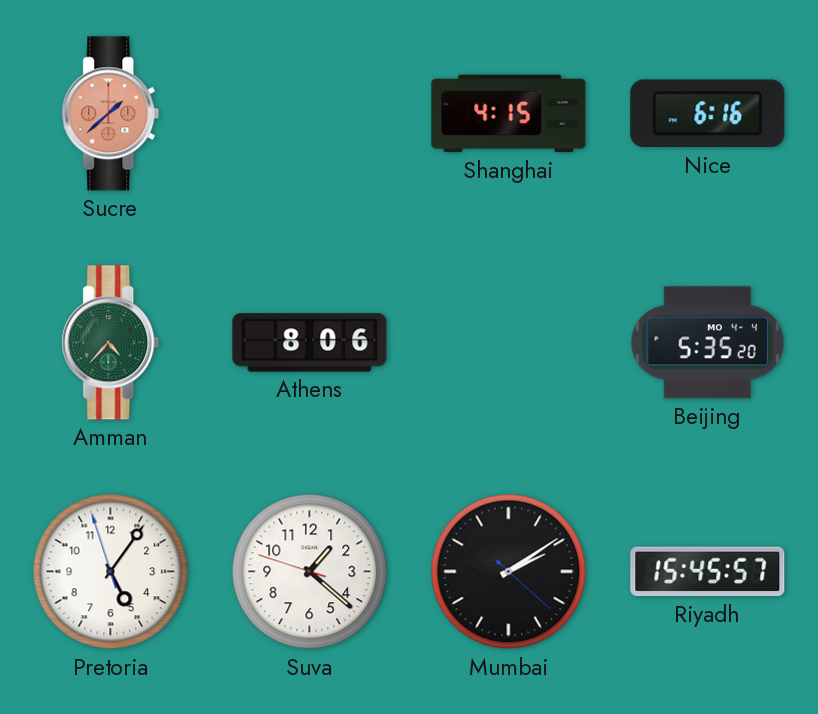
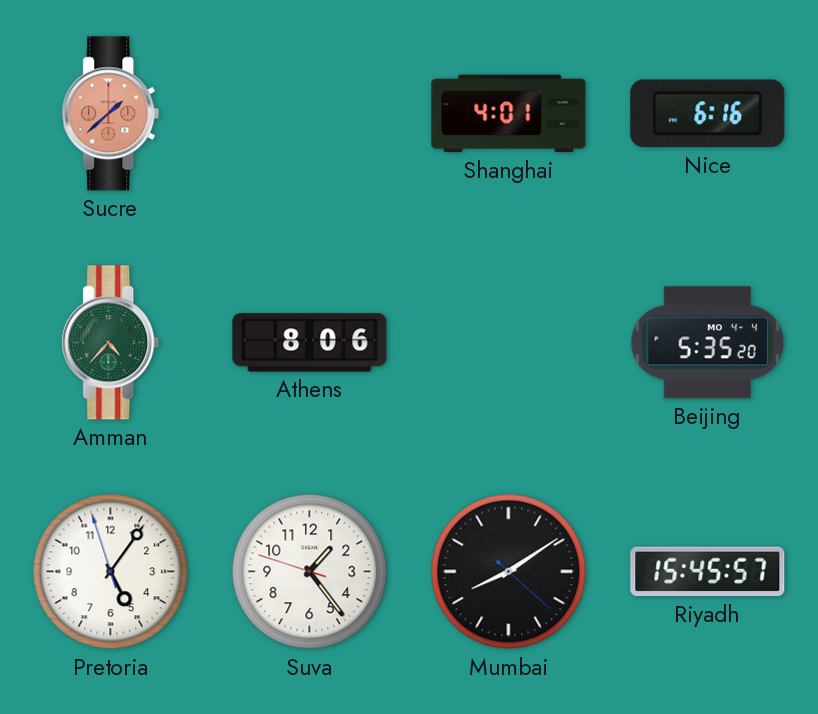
Shanghai: 4:15 -> 4:01
Suva: 1:21 -> 1:23
Mumbai: 2:09 -> 8:09
